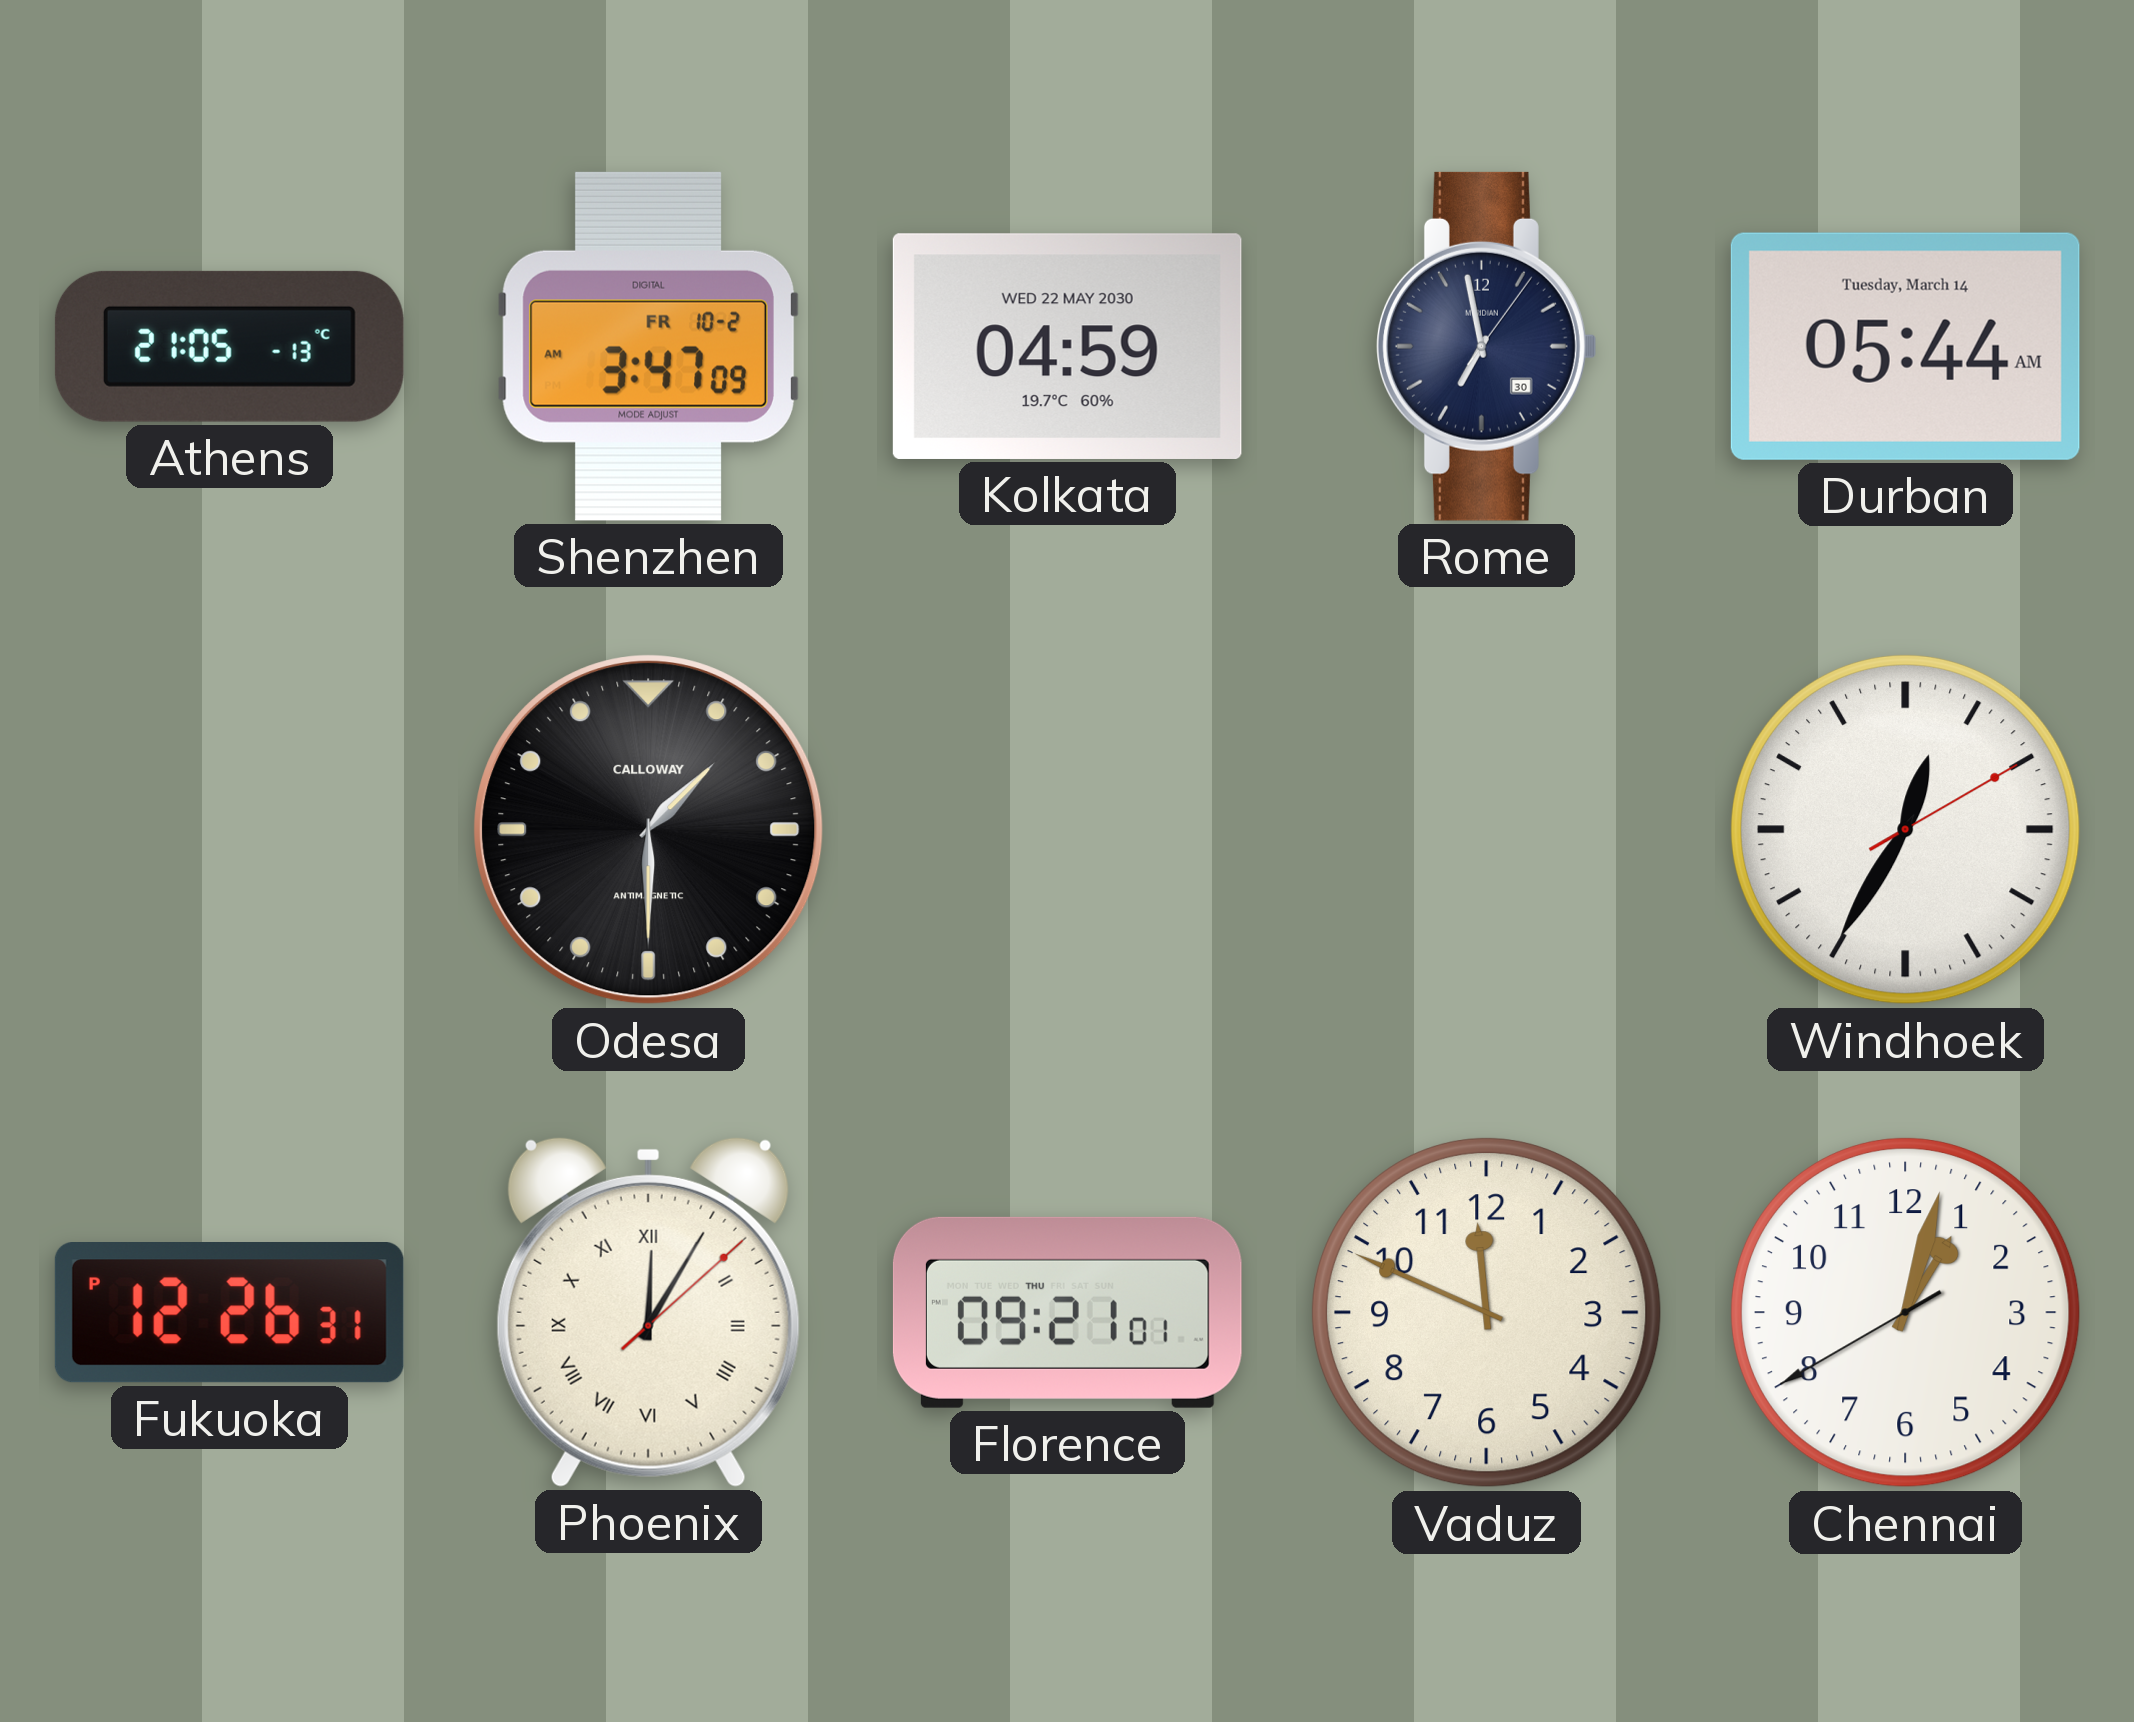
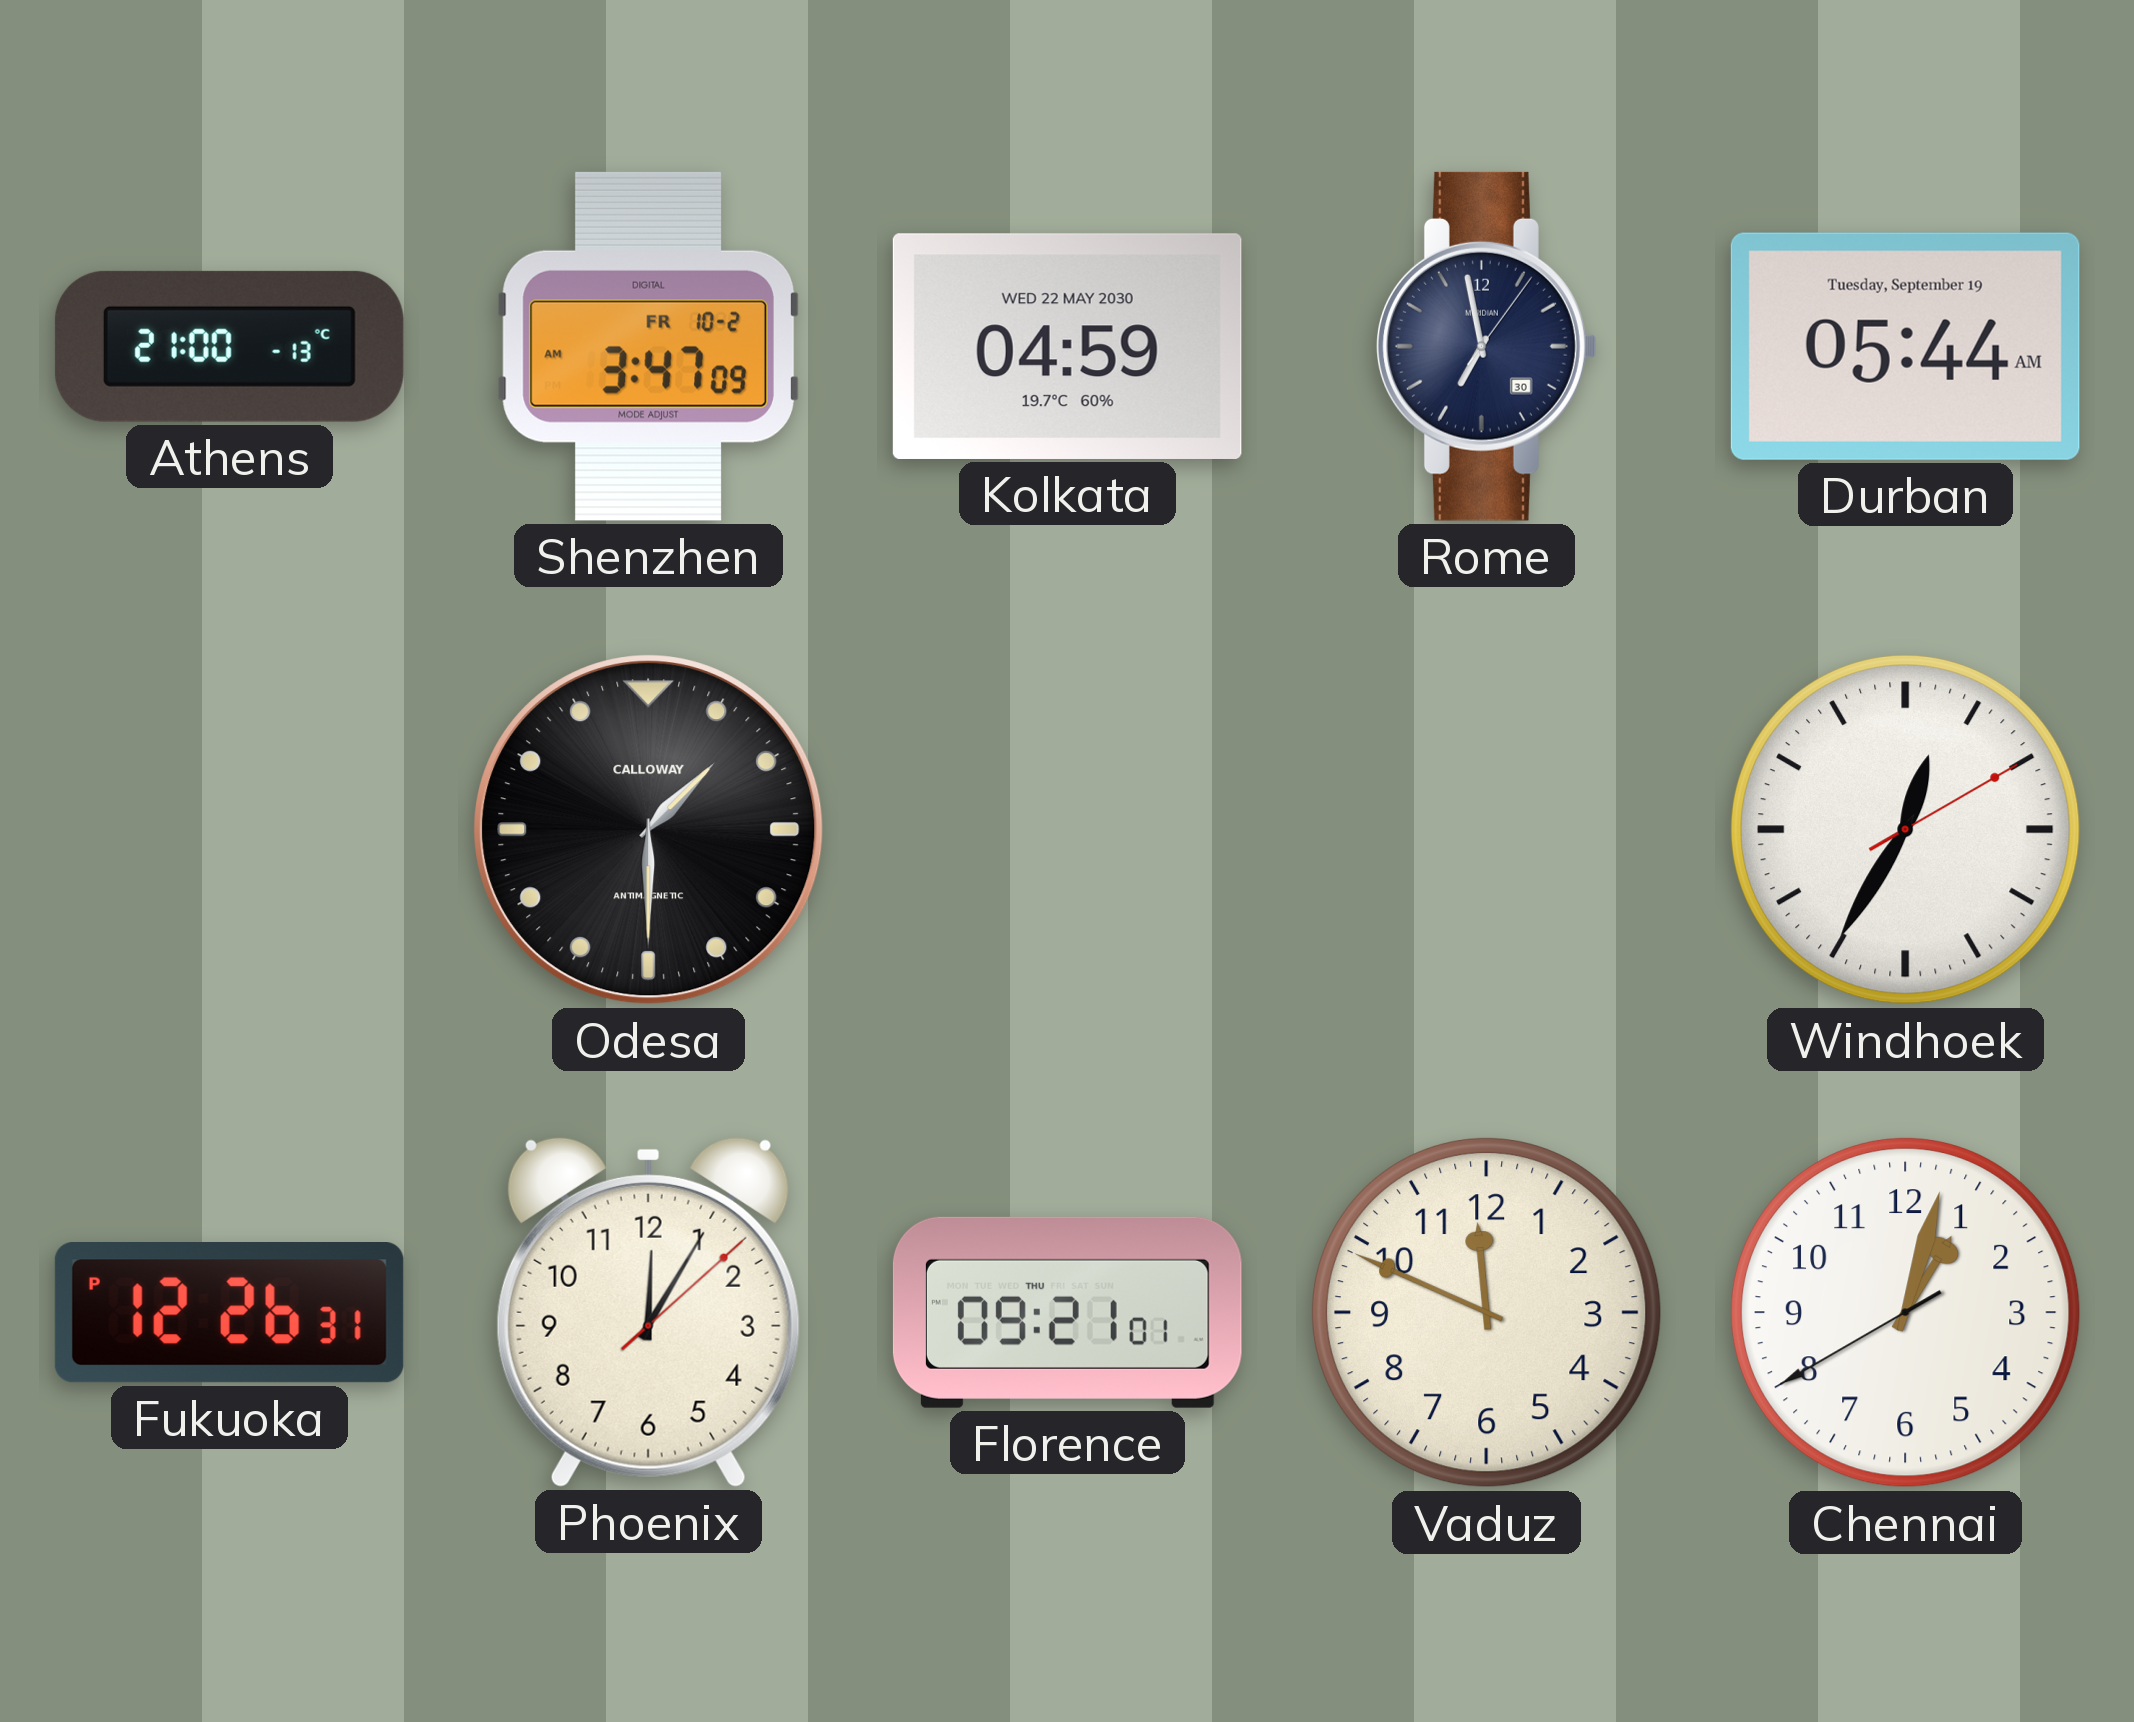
Athens: 21:05 -> 21:00
Durban date: Tuesday, March 14 -> Tuesday, September 19
Phoenix numerals: Roman -> Arabic
